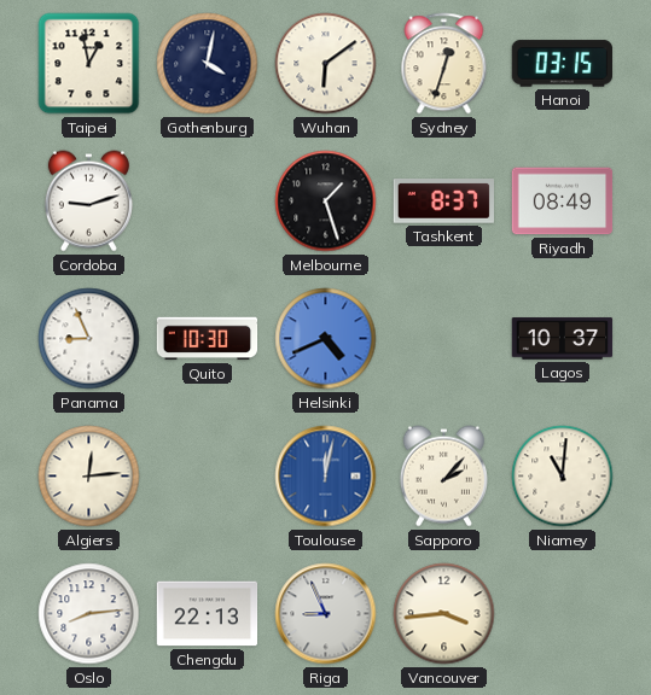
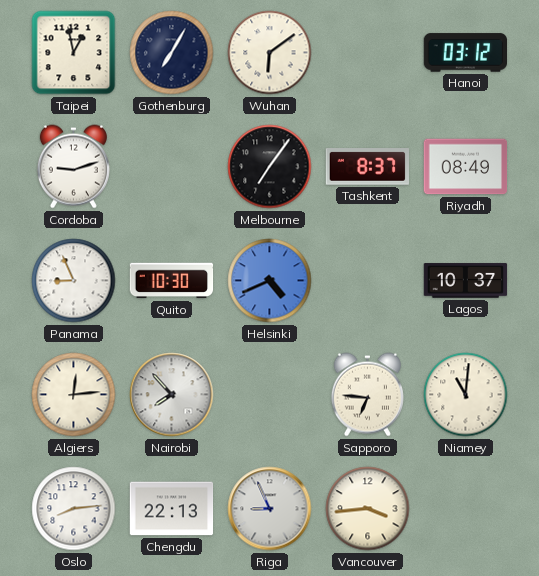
Gothenburg: 4:02 -> 7:05
Sydney: 12:33 -> none
Hanoi: 03:15 -> 03:12
Melbourne: 1:27 -> 7:06
Nairobi: none -> 7:53
Toulouse: 12:02 -> none
Sapporo: 2:07 -> 6:46
